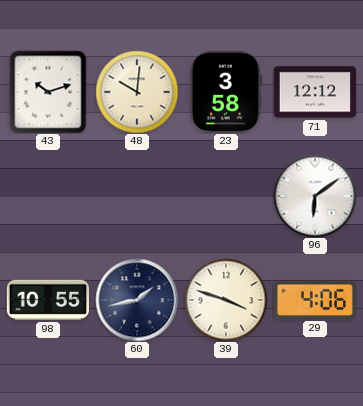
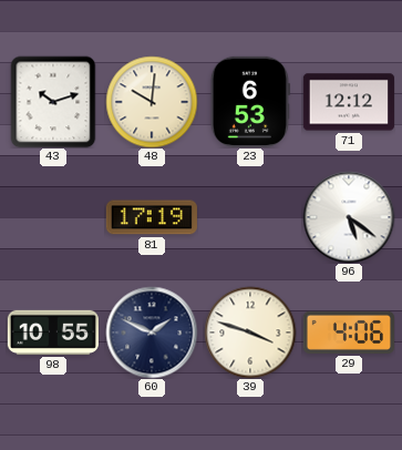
23: 3:58 -> 6:53
81: none -> 17:19
96: 6:09 -> 5:21
60: 1:43 -> 1:49
